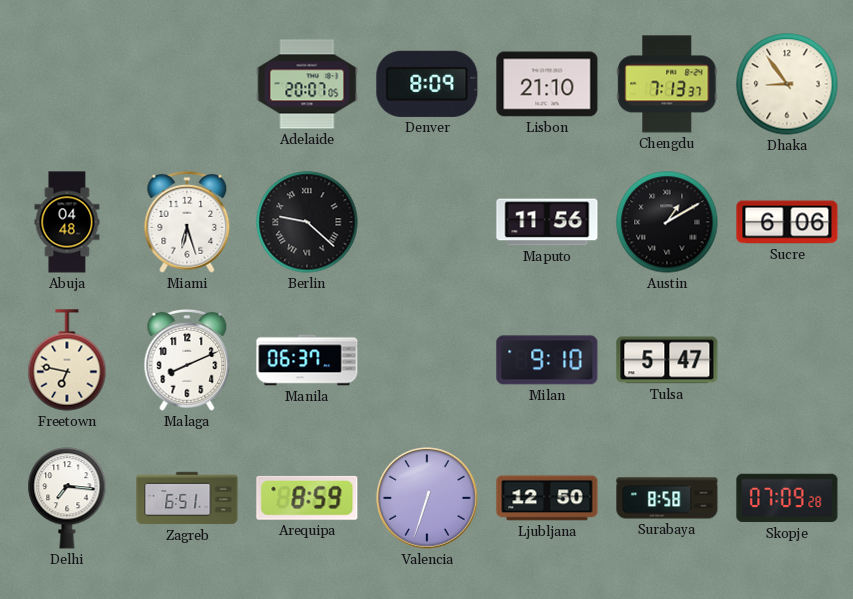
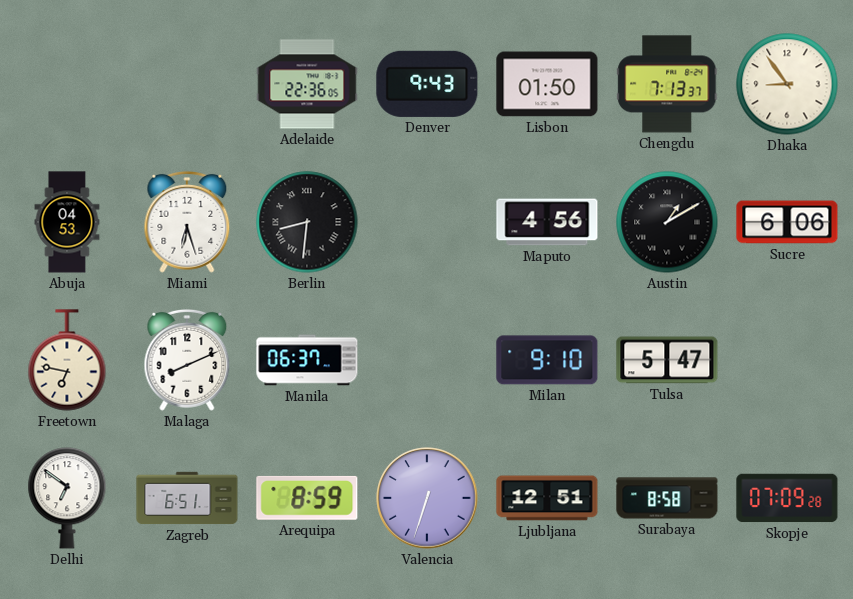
Adelaide: 20:07 -> 22:36
Denver: 8:09 -> 9:43
Lisbon: 21:10 -> 01:50
Abuja: 04:48 -> 04:53
Berlin: 9:22 -> 8:31
Maputo: 11:56 -> 4:56
Delhi: 7:16 -> 6:51
Ljubljana: 12:50 -> 12:51
